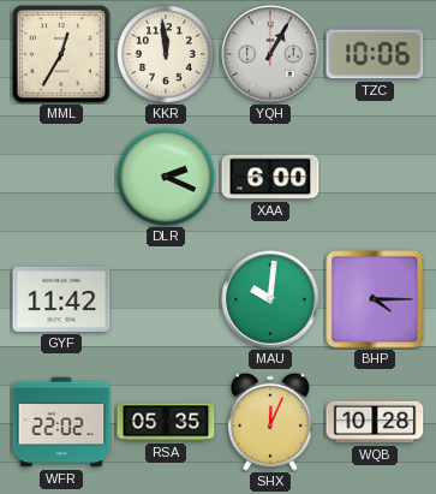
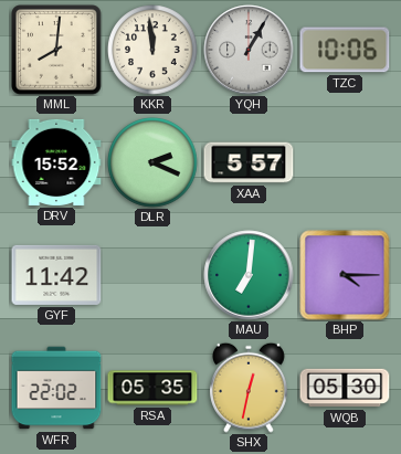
MML: 12:35 -> 8:01
DRV: none -> 15:52
XAA: 6:00 -> 5:57
MAU: 10:01 -> 7:01
SHX: 12:04 -> 12:32
WQB: 10:28 -> 05:30
